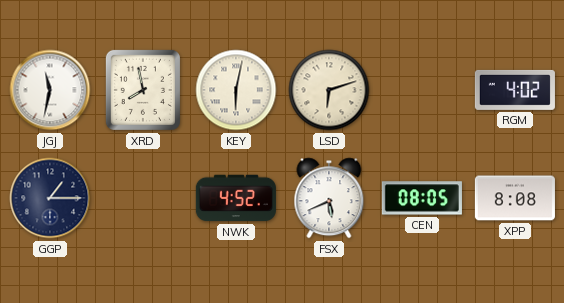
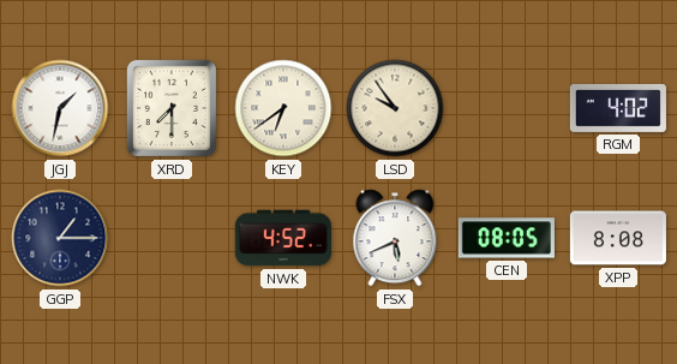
JGJ: 11:32 -> 1:32
XRD: 7:58 -> 7:30
KEY: 6:02 -> 6:39
LSD: 6:12 -> 9:54
